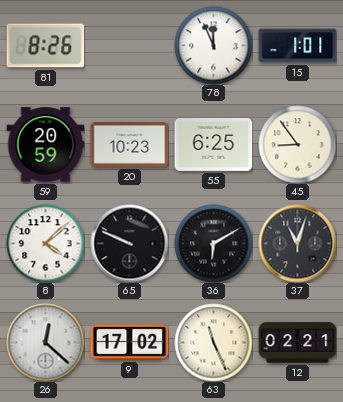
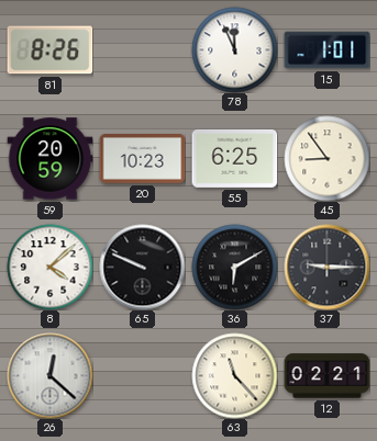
37: 11:03 -> 9:15
9: 17:02 -> none
63: 11:26 -> 11:23
